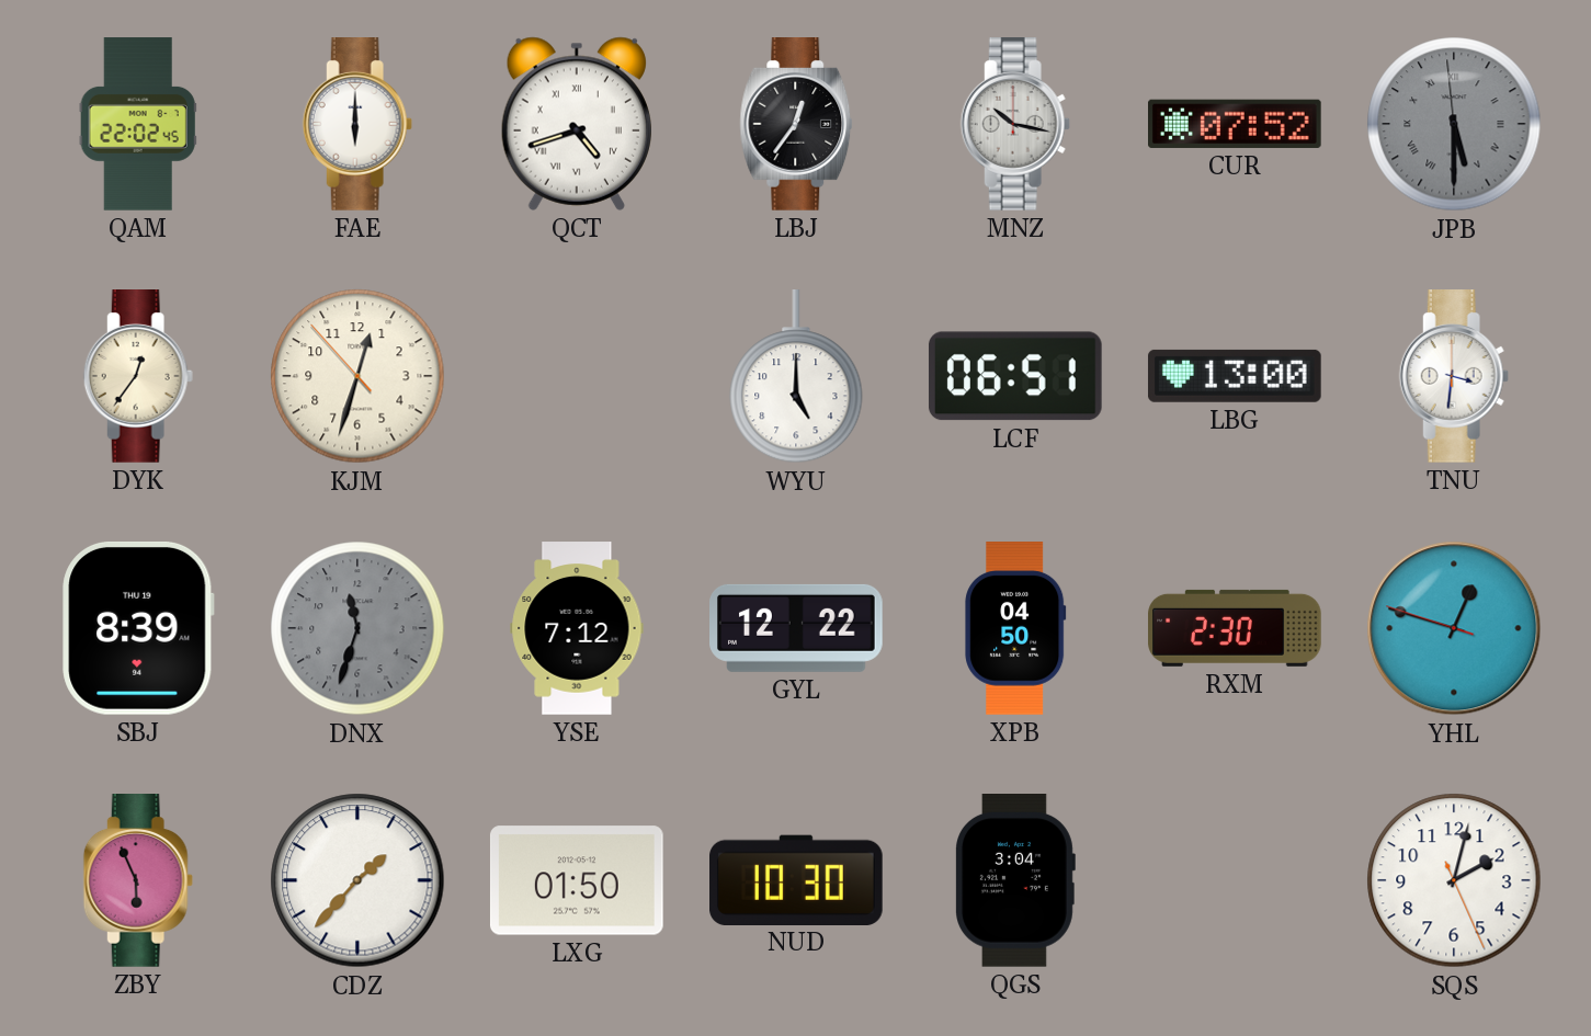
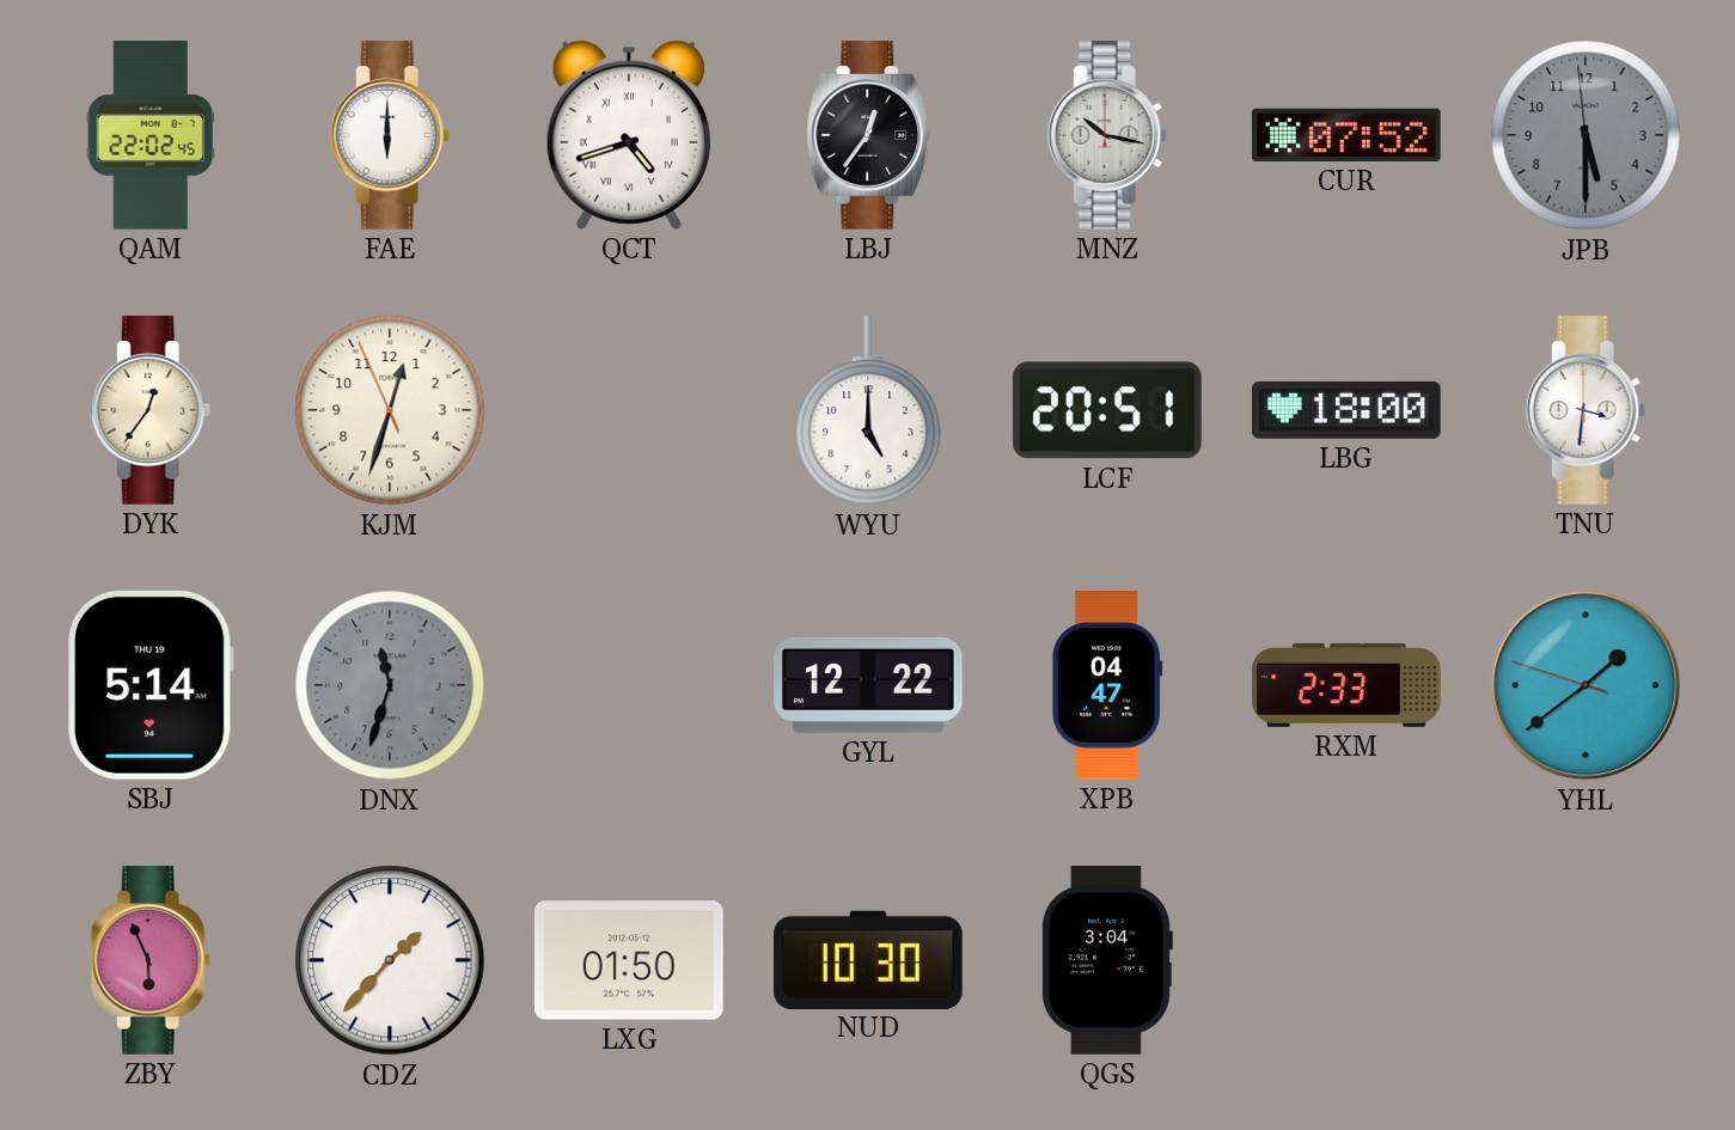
JPB numerals: Roman -> Arabic
KJM: 12:32:53 -> 12:32:56
LCF: 06:51 -> 20:51
LBG: 13:00 -> 18:00
SBJ: 8:39 -> 5:14
YSE: 7:12 -> none
XPB: 04:50 -> 04:47
RXM: 2:30 -> 2:33
YHL: 12:47 -> 1:38
SQS: 2:02 -> none
